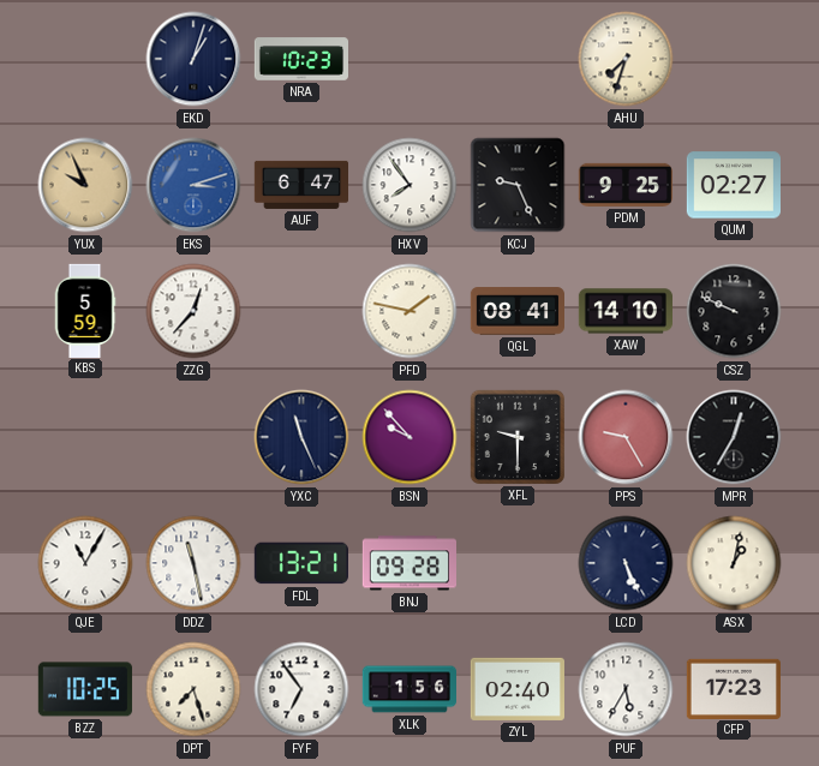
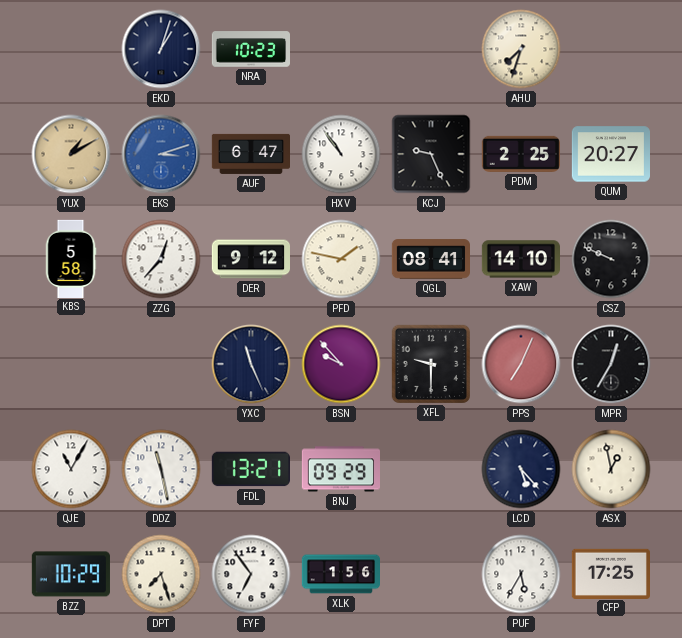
YUX: 9:56 -> 1:10
HXV: 7:54 -> 10:54
PDM: 9:25 -> 2:25
QUM: 02:27 -> 20:27
KBS: 5:59 -> 5:58
DER: none -> 9:12
PPS: 9:25 -> 7:04
BNJ: 09:28 -> 09:29
LCD: 5:26 -> 5:23
ASX: 1:02 -> 12:58
BZZ: 10:25 -> 10:29
ZYL: 02:40 -> none
CFP: 17:23 -> 17:25
